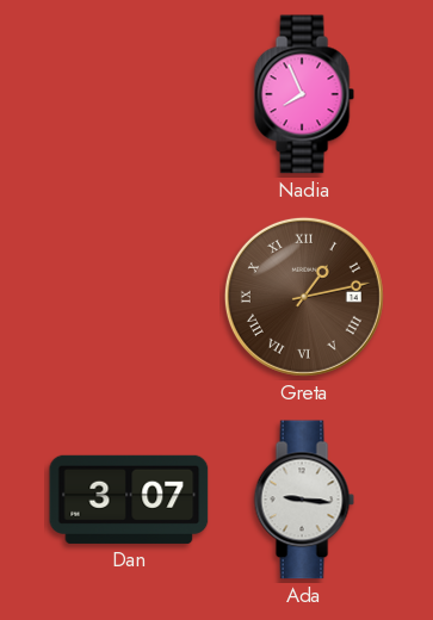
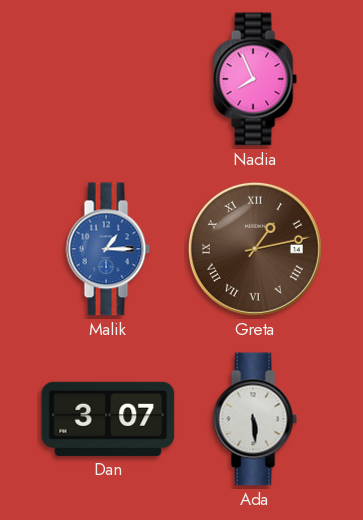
Malik: none -> 1:15
Ada: 9:16 -> 5:29
